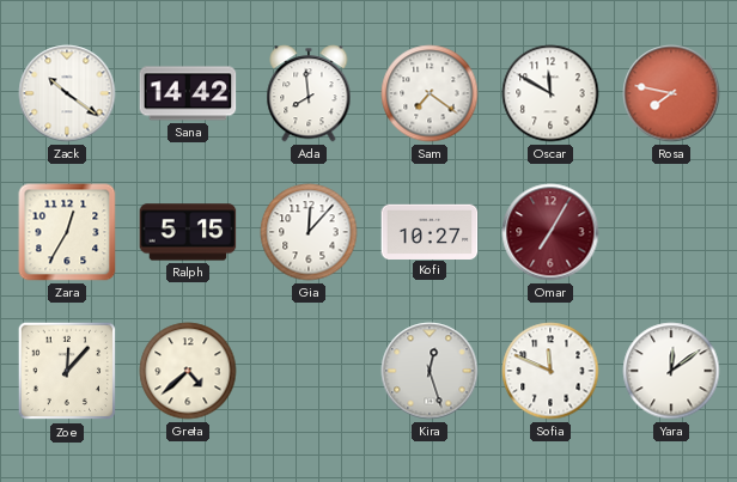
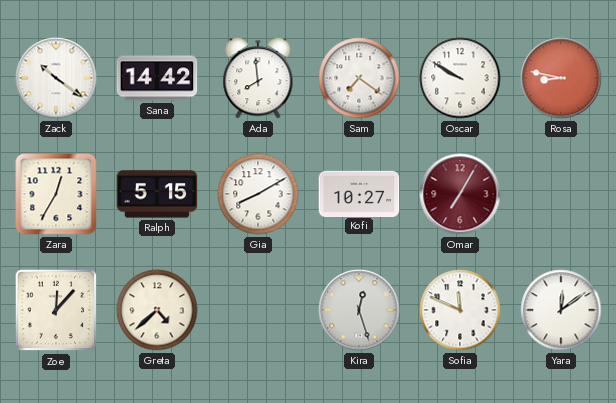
Oscar: 11:50 -> 9:50
Rosa: 7:47 -> 8:47
Gia: 12:07 -> 8:10
